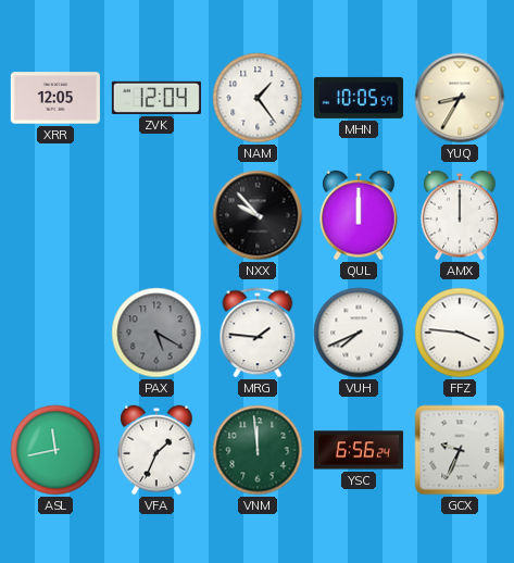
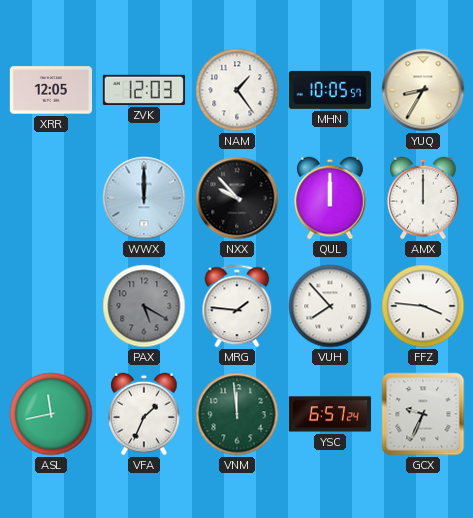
ZVK: 12:04 -> 12:03
WWX: none -> 12:00
VUH: 7:41 -> 7:53
YSC: 6:56 -> 6:57
